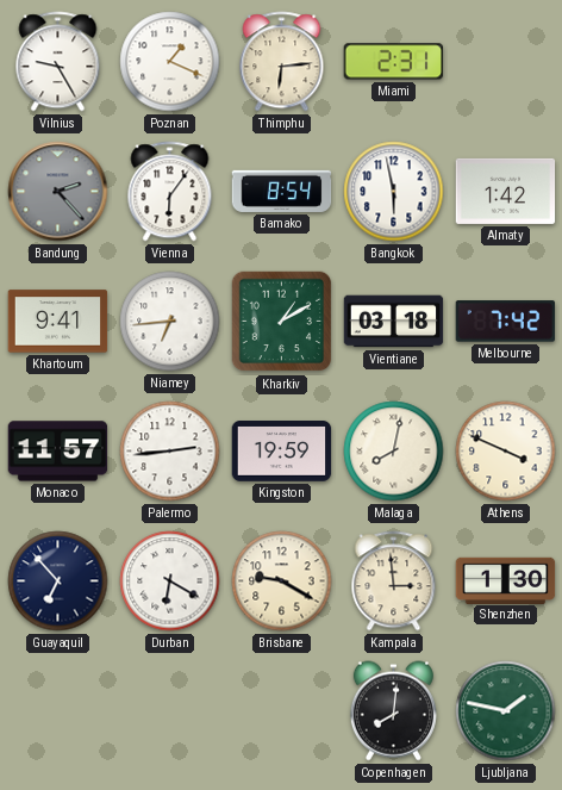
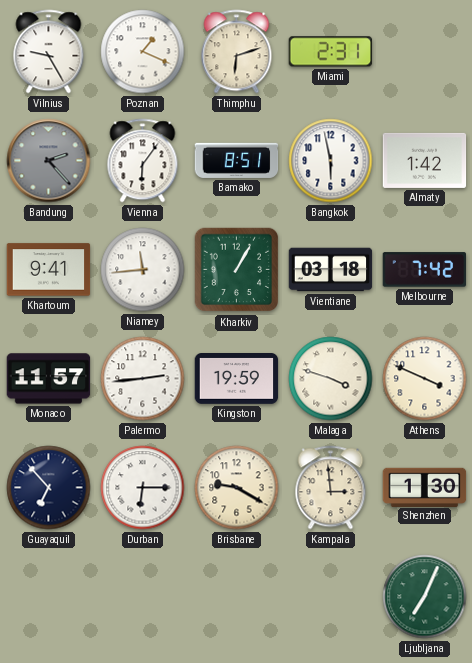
Thimphu: 6:14 -> 6:12
Bamako: 8:54 -> 8:51
Niamey: 6:44 -> 11:44
Kharkiv: 1:10 -> 1:05
Malaga: 8:02 -> 3:48
Durban: 6:20 -> 6:15
Copenhagen: 8:01 -> none
Ljubljana: 1:47 -> 7:04
